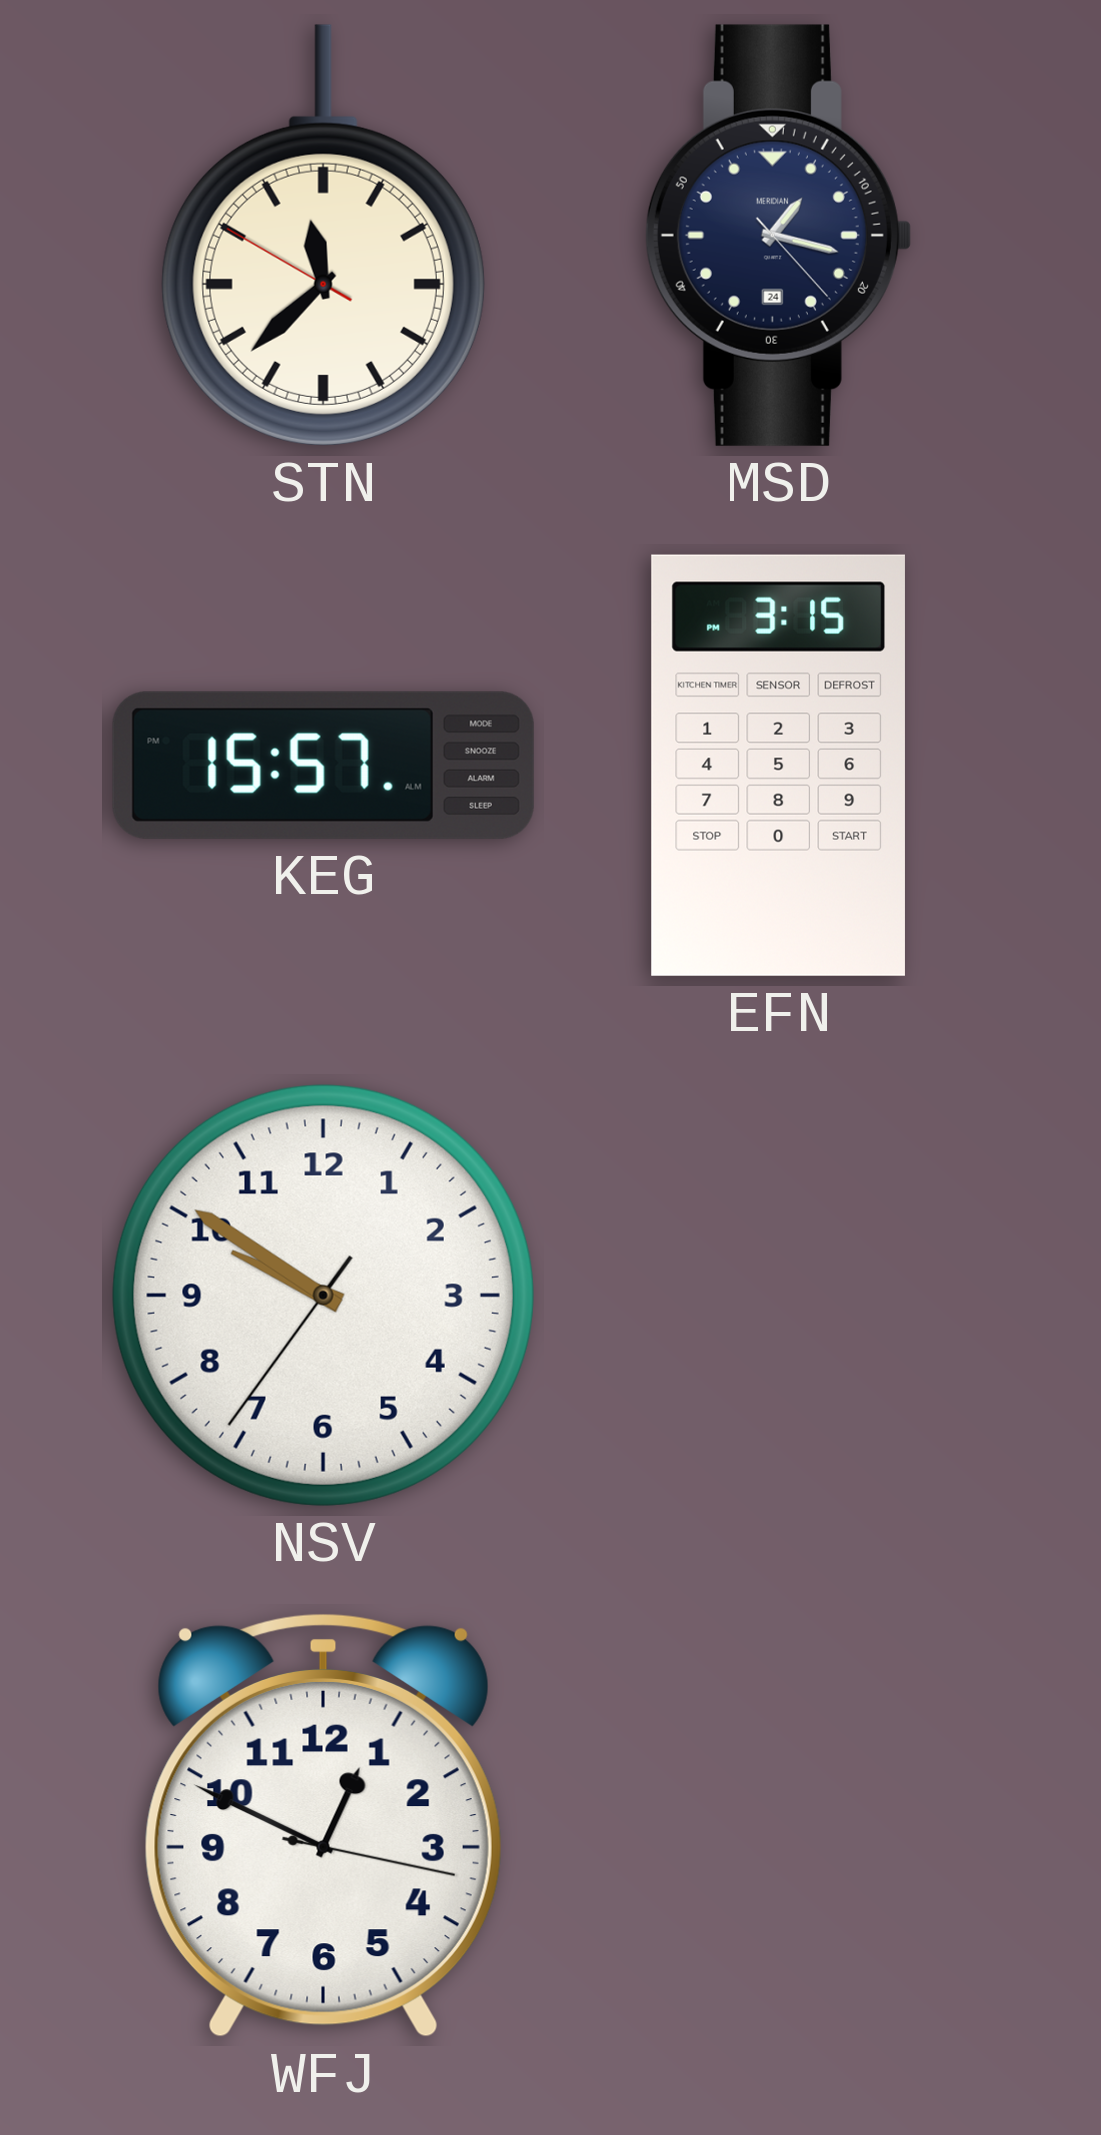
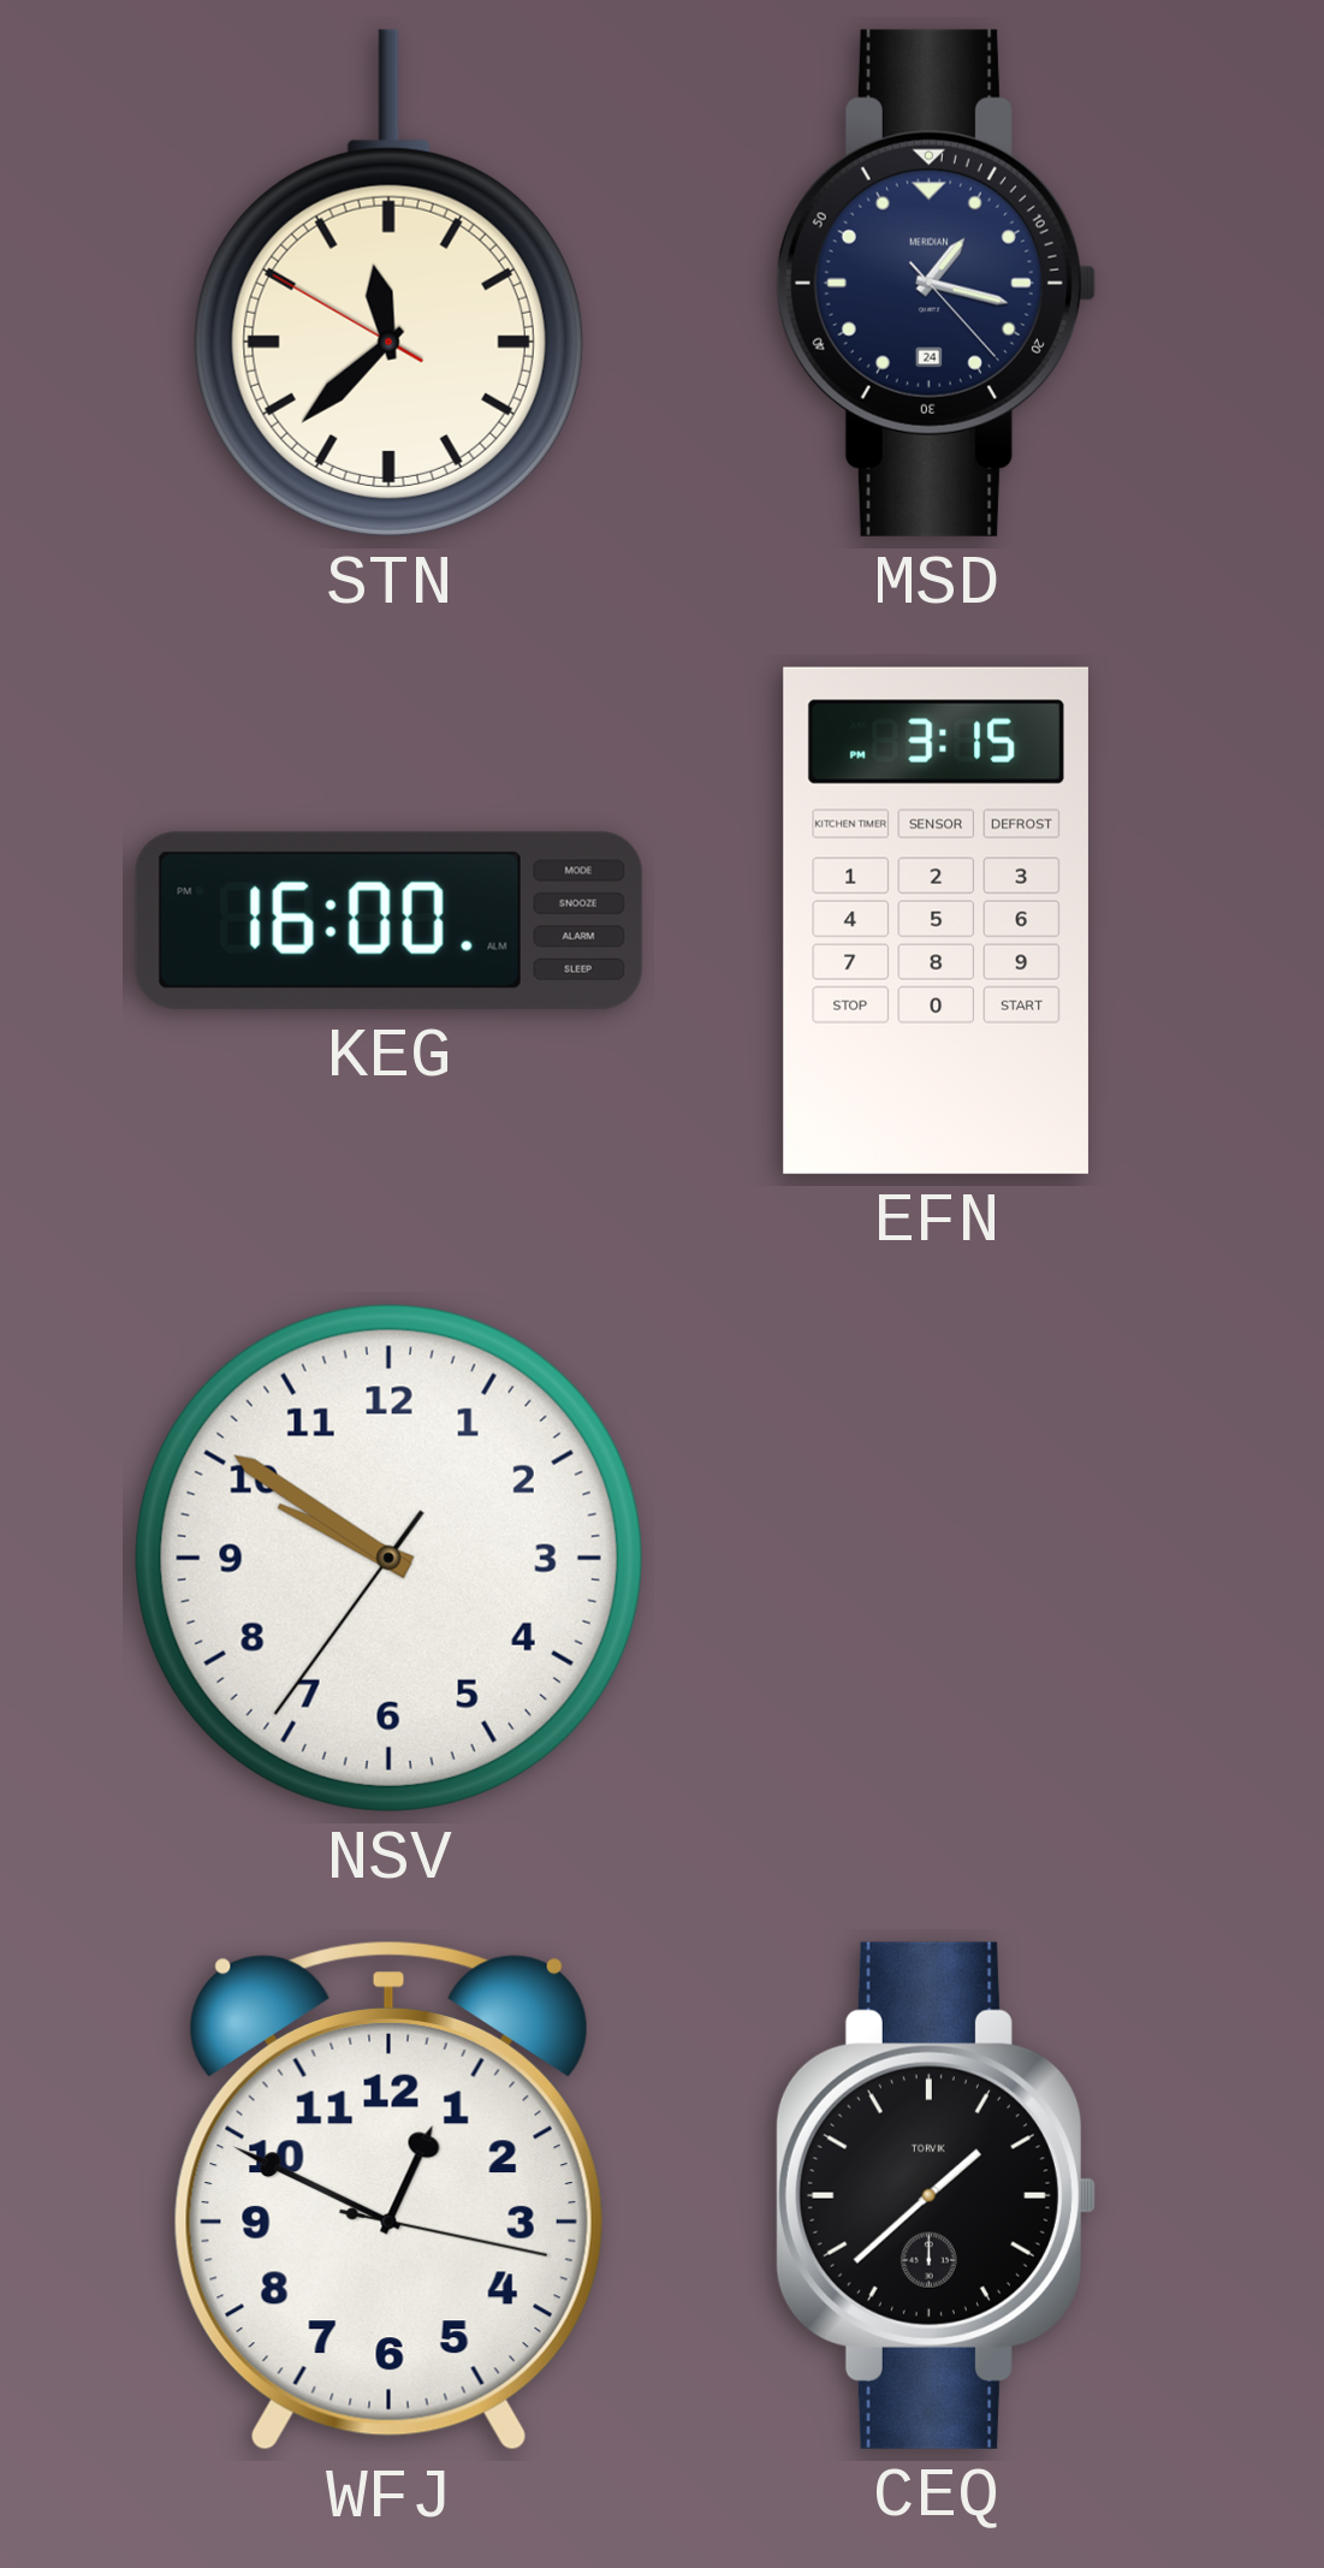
KEG: 15:57 -> 16:00
CEQ: none -> 1:38
